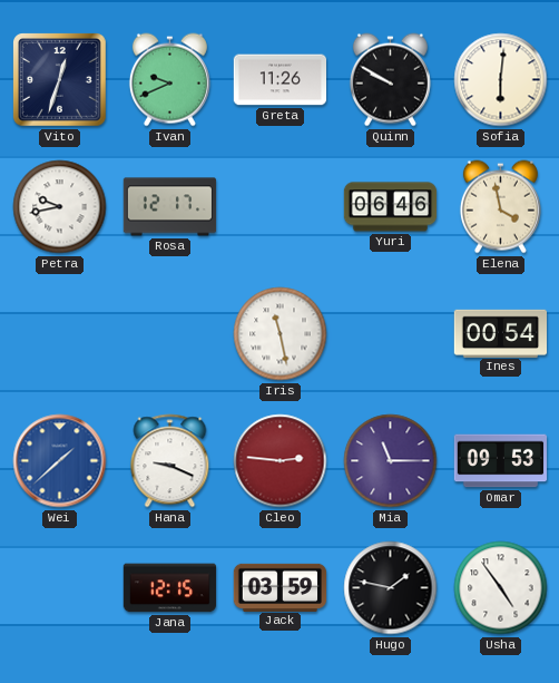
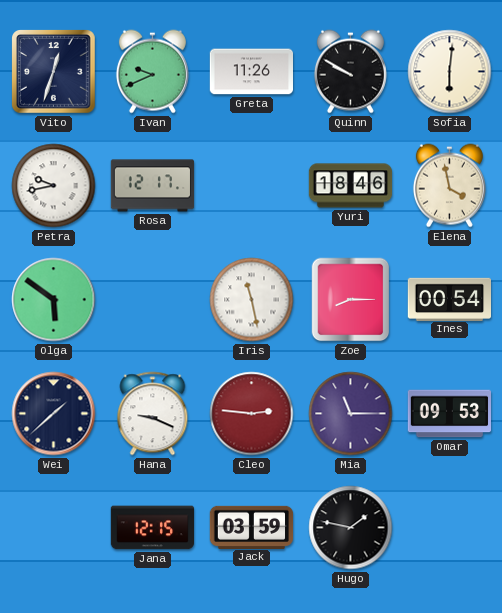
Yuri: 06:46 -> 18:46
Olga: none -> 5:51
Zoe: none -> 8:15
Wei dial: blue -> navy
Usha: 4:54 -> none
